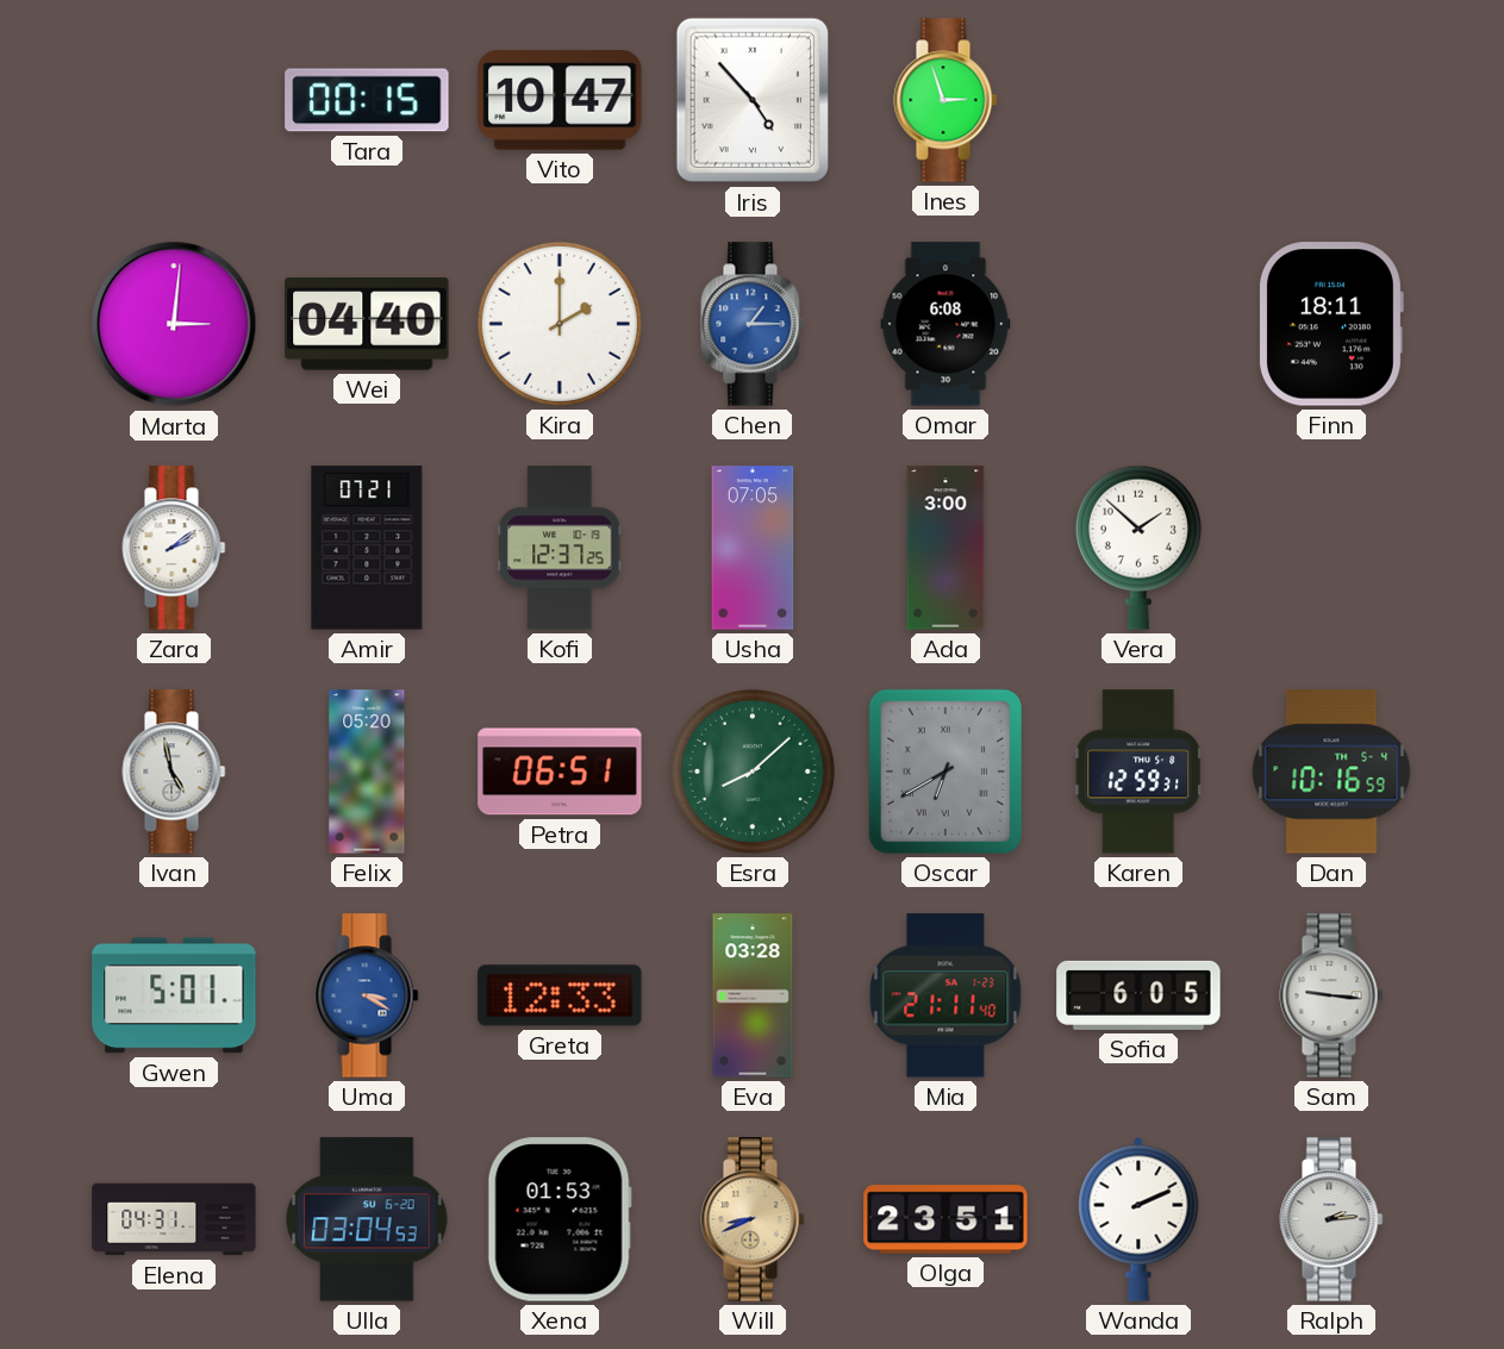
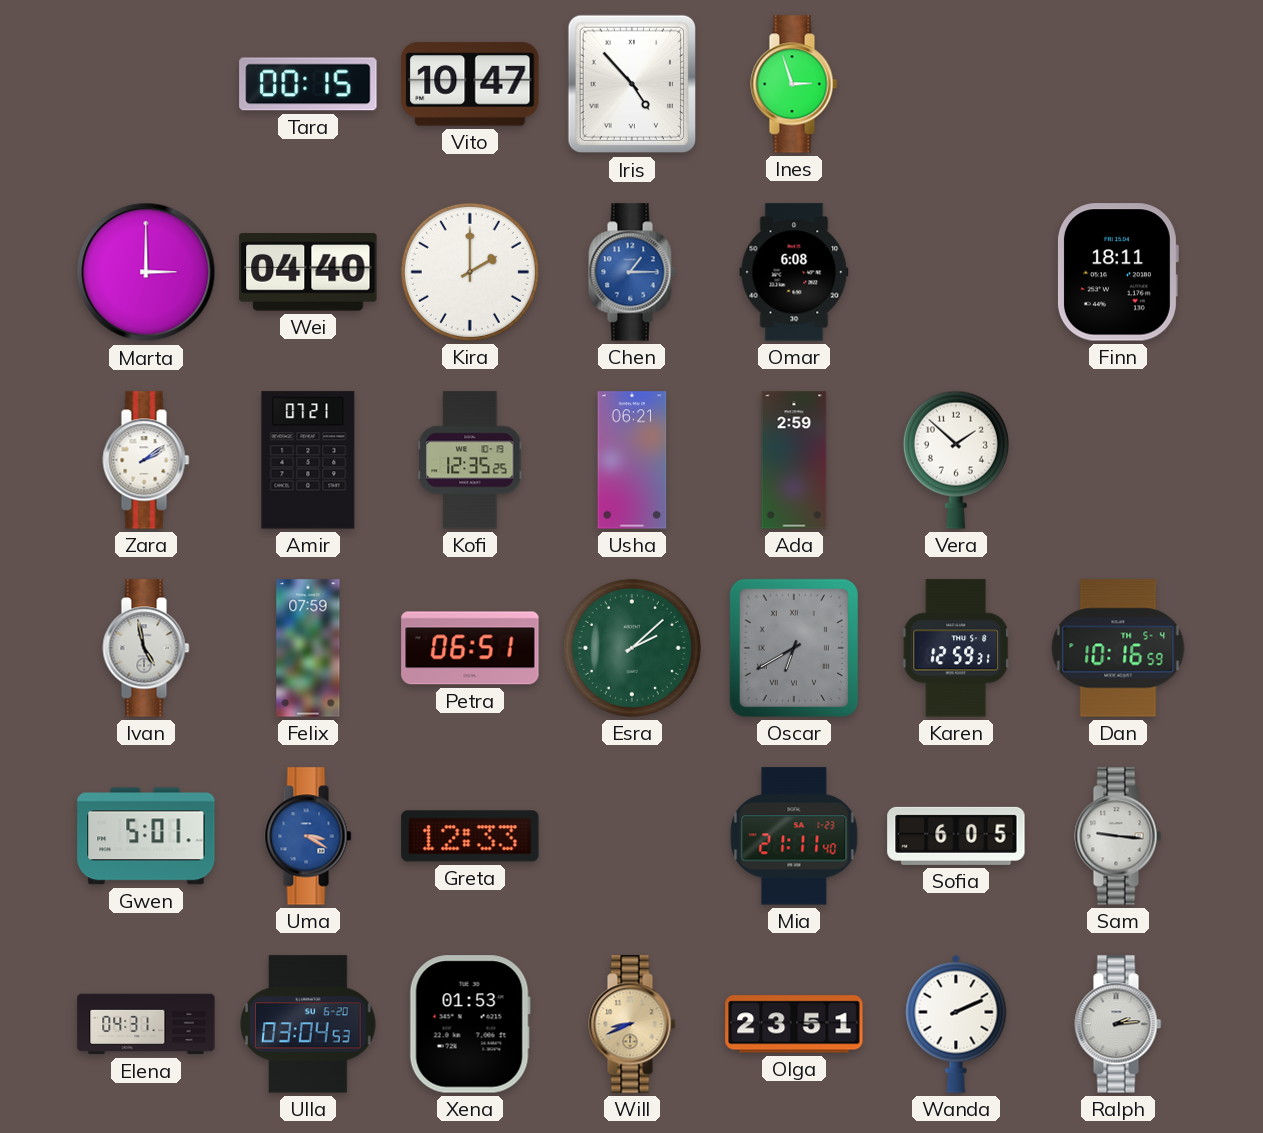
Marta: 3:01 -> 3:00
Kofi: 12:37 -> 12:35
Usha: 07:05 -> 06:21
Ada: 3:00 -> 2:59
Felix: 05:20 -> 07:59
Esra: 8:08 -> 2:08
Eva: 03:28 -> none
